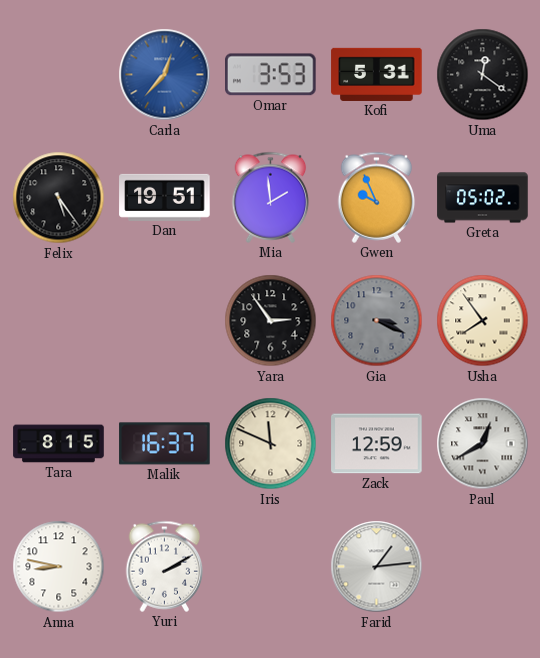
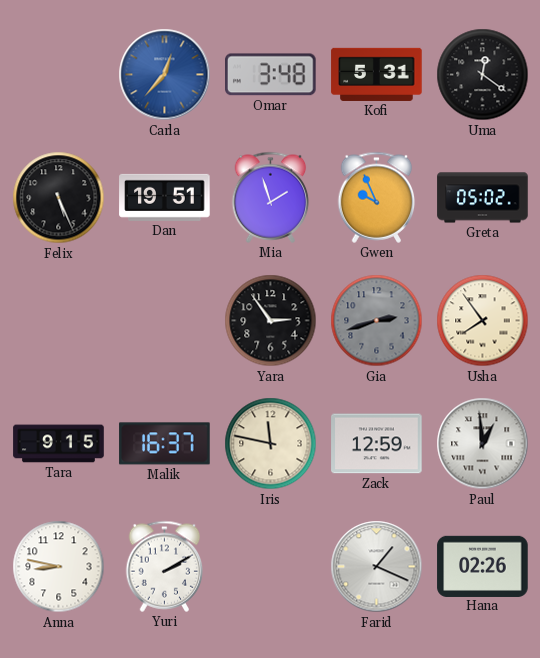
Omar: 3:53 -> 3:48
Felix: 5:24 -> 5:26
Mia: 1:59 -> 1:57
Gia: 3:19 -> 2:42
Tara: 8:15 -> 9:15
Iris: 11:49 -> 11:47
Paul: 12:40 -> 12:59
Farid: 1:14 -> 1:19
Hana: none -> 02:26
